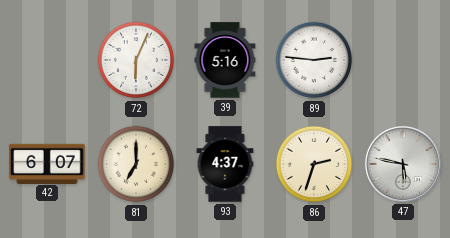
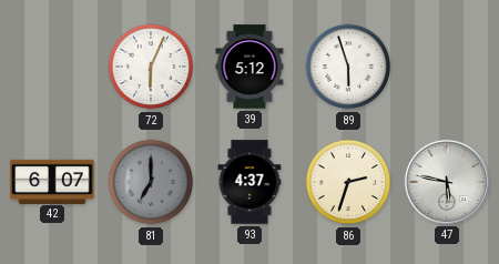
39: 5:16 -> 5:12
89: 2:46 -> 5:57
81 dial: cream -> grey
